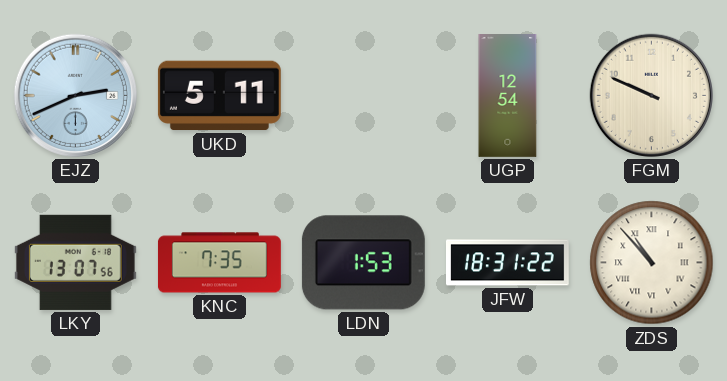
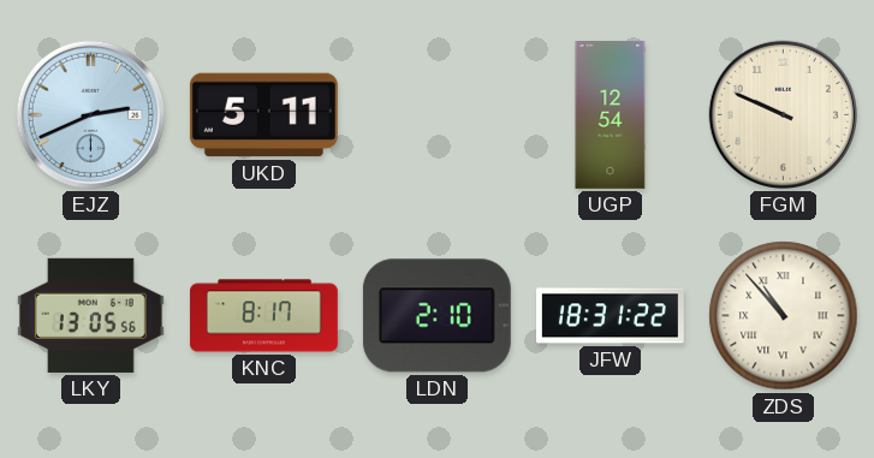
LKY: 13:07 -> 13:05
KNC: 7:35 -> 8:17
LDN: 1:53 -> 2:10
